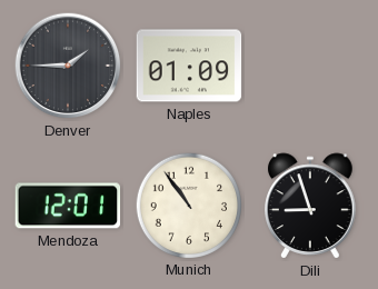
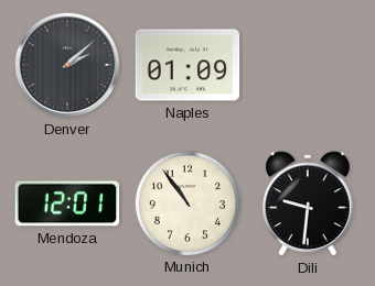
Denver: 1:45 -> 2:08
Dili: 8:57 -> 9:31
